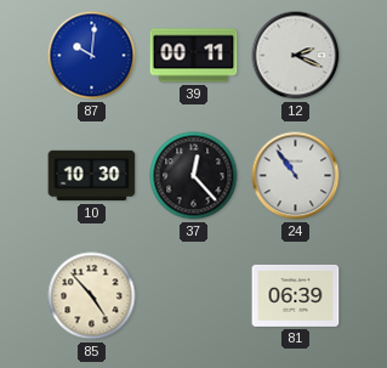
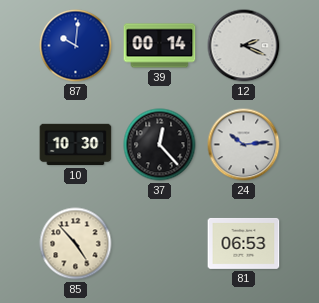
39: 00:11 -> 00:14
24: 10:54 -> 10:14
81: 06:39 -> 06:53
